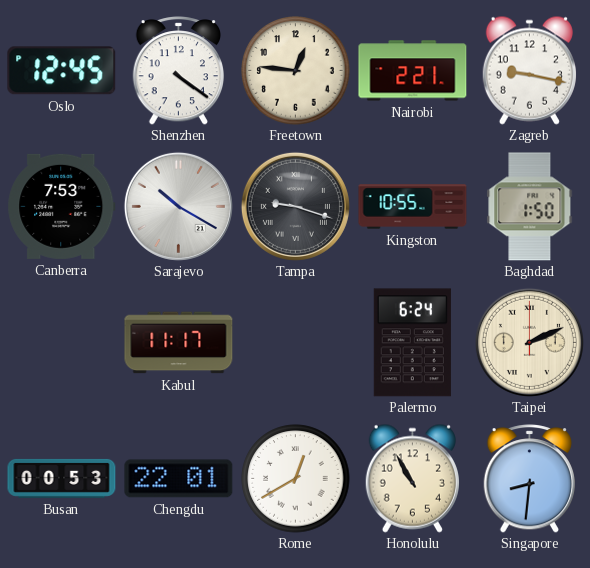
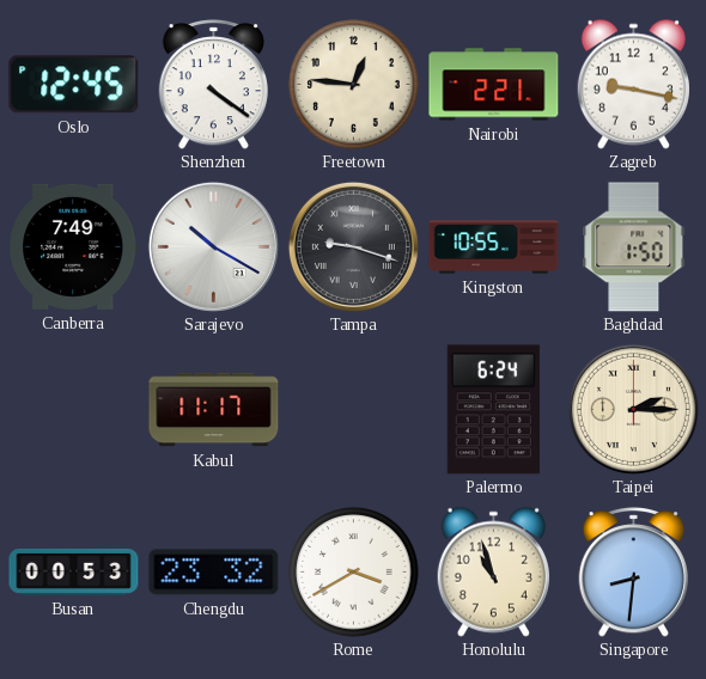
Canberra: 7:53 -> 7:49
Taipei: 2:11 -> 2:15
Chengdu: 22:01 -> 23:32
Rome: 12:40 -> 3:40
Honolulu: 10:55 -> 10:57
